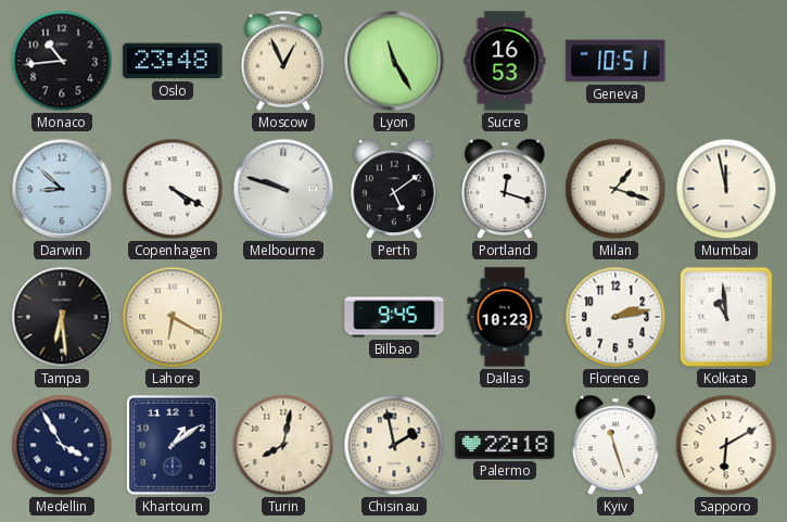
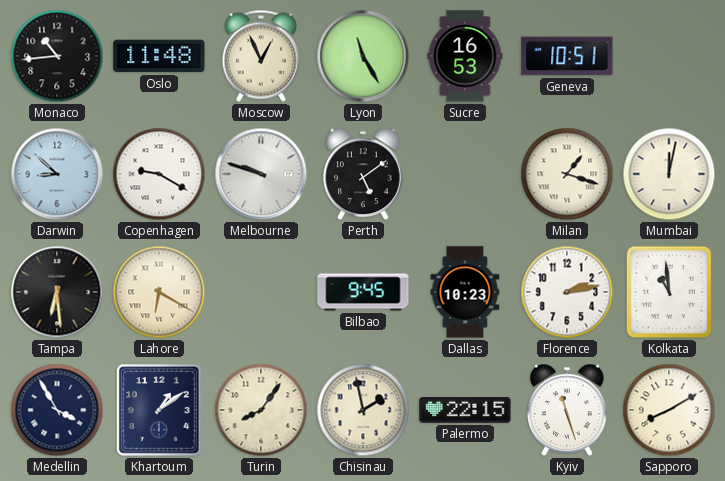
Oslo: 23:48 -> 11:48
Copenhagen: 4:20 -> 9:20
Portland: 12:18 -> none
Mumbai: 11:58 -> 12:02
Turin: 8:02 -> 8:06
Palermo: 22:18 -> 22:15
Sapporo: 6:10 -> 8:10
